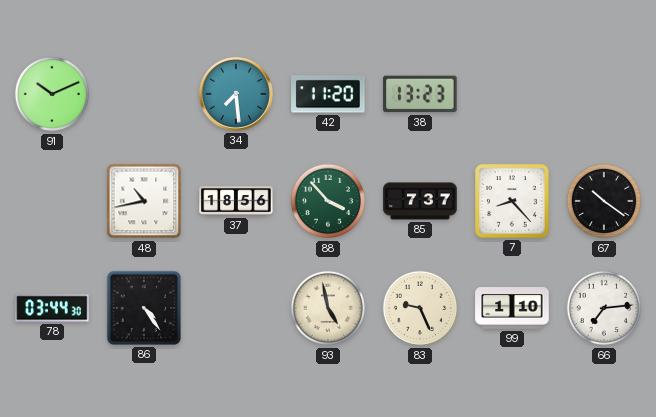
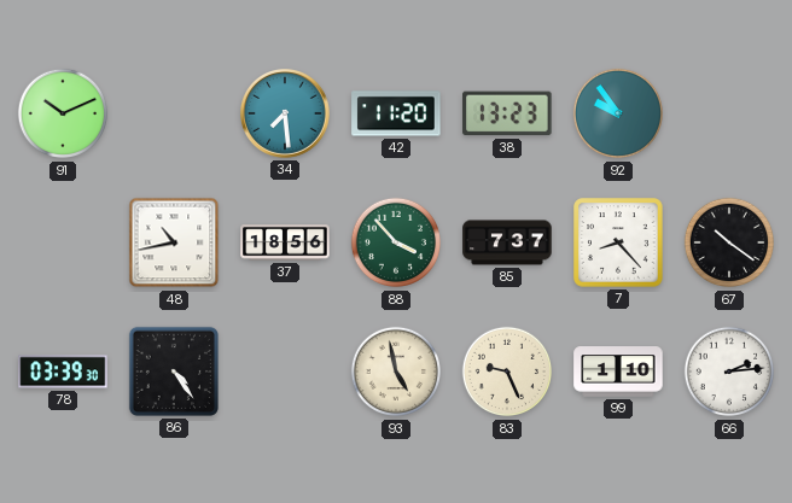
92: none -> 9:54
78: 03:44 -> 03:39
66: 7:14 -> 2:14
